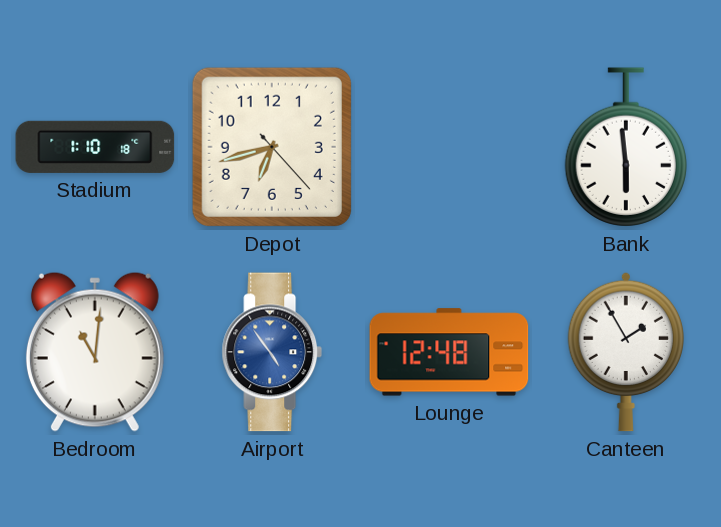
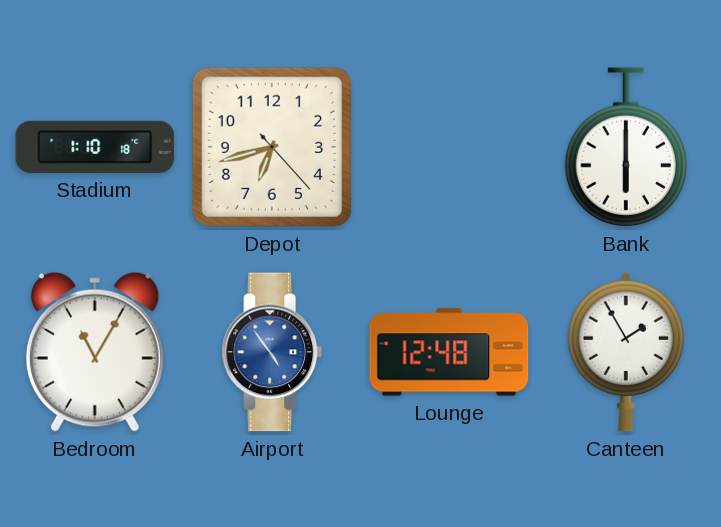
Bank: 5:59 -> 6:00
Bedroom: 11:01 -> 11:05
